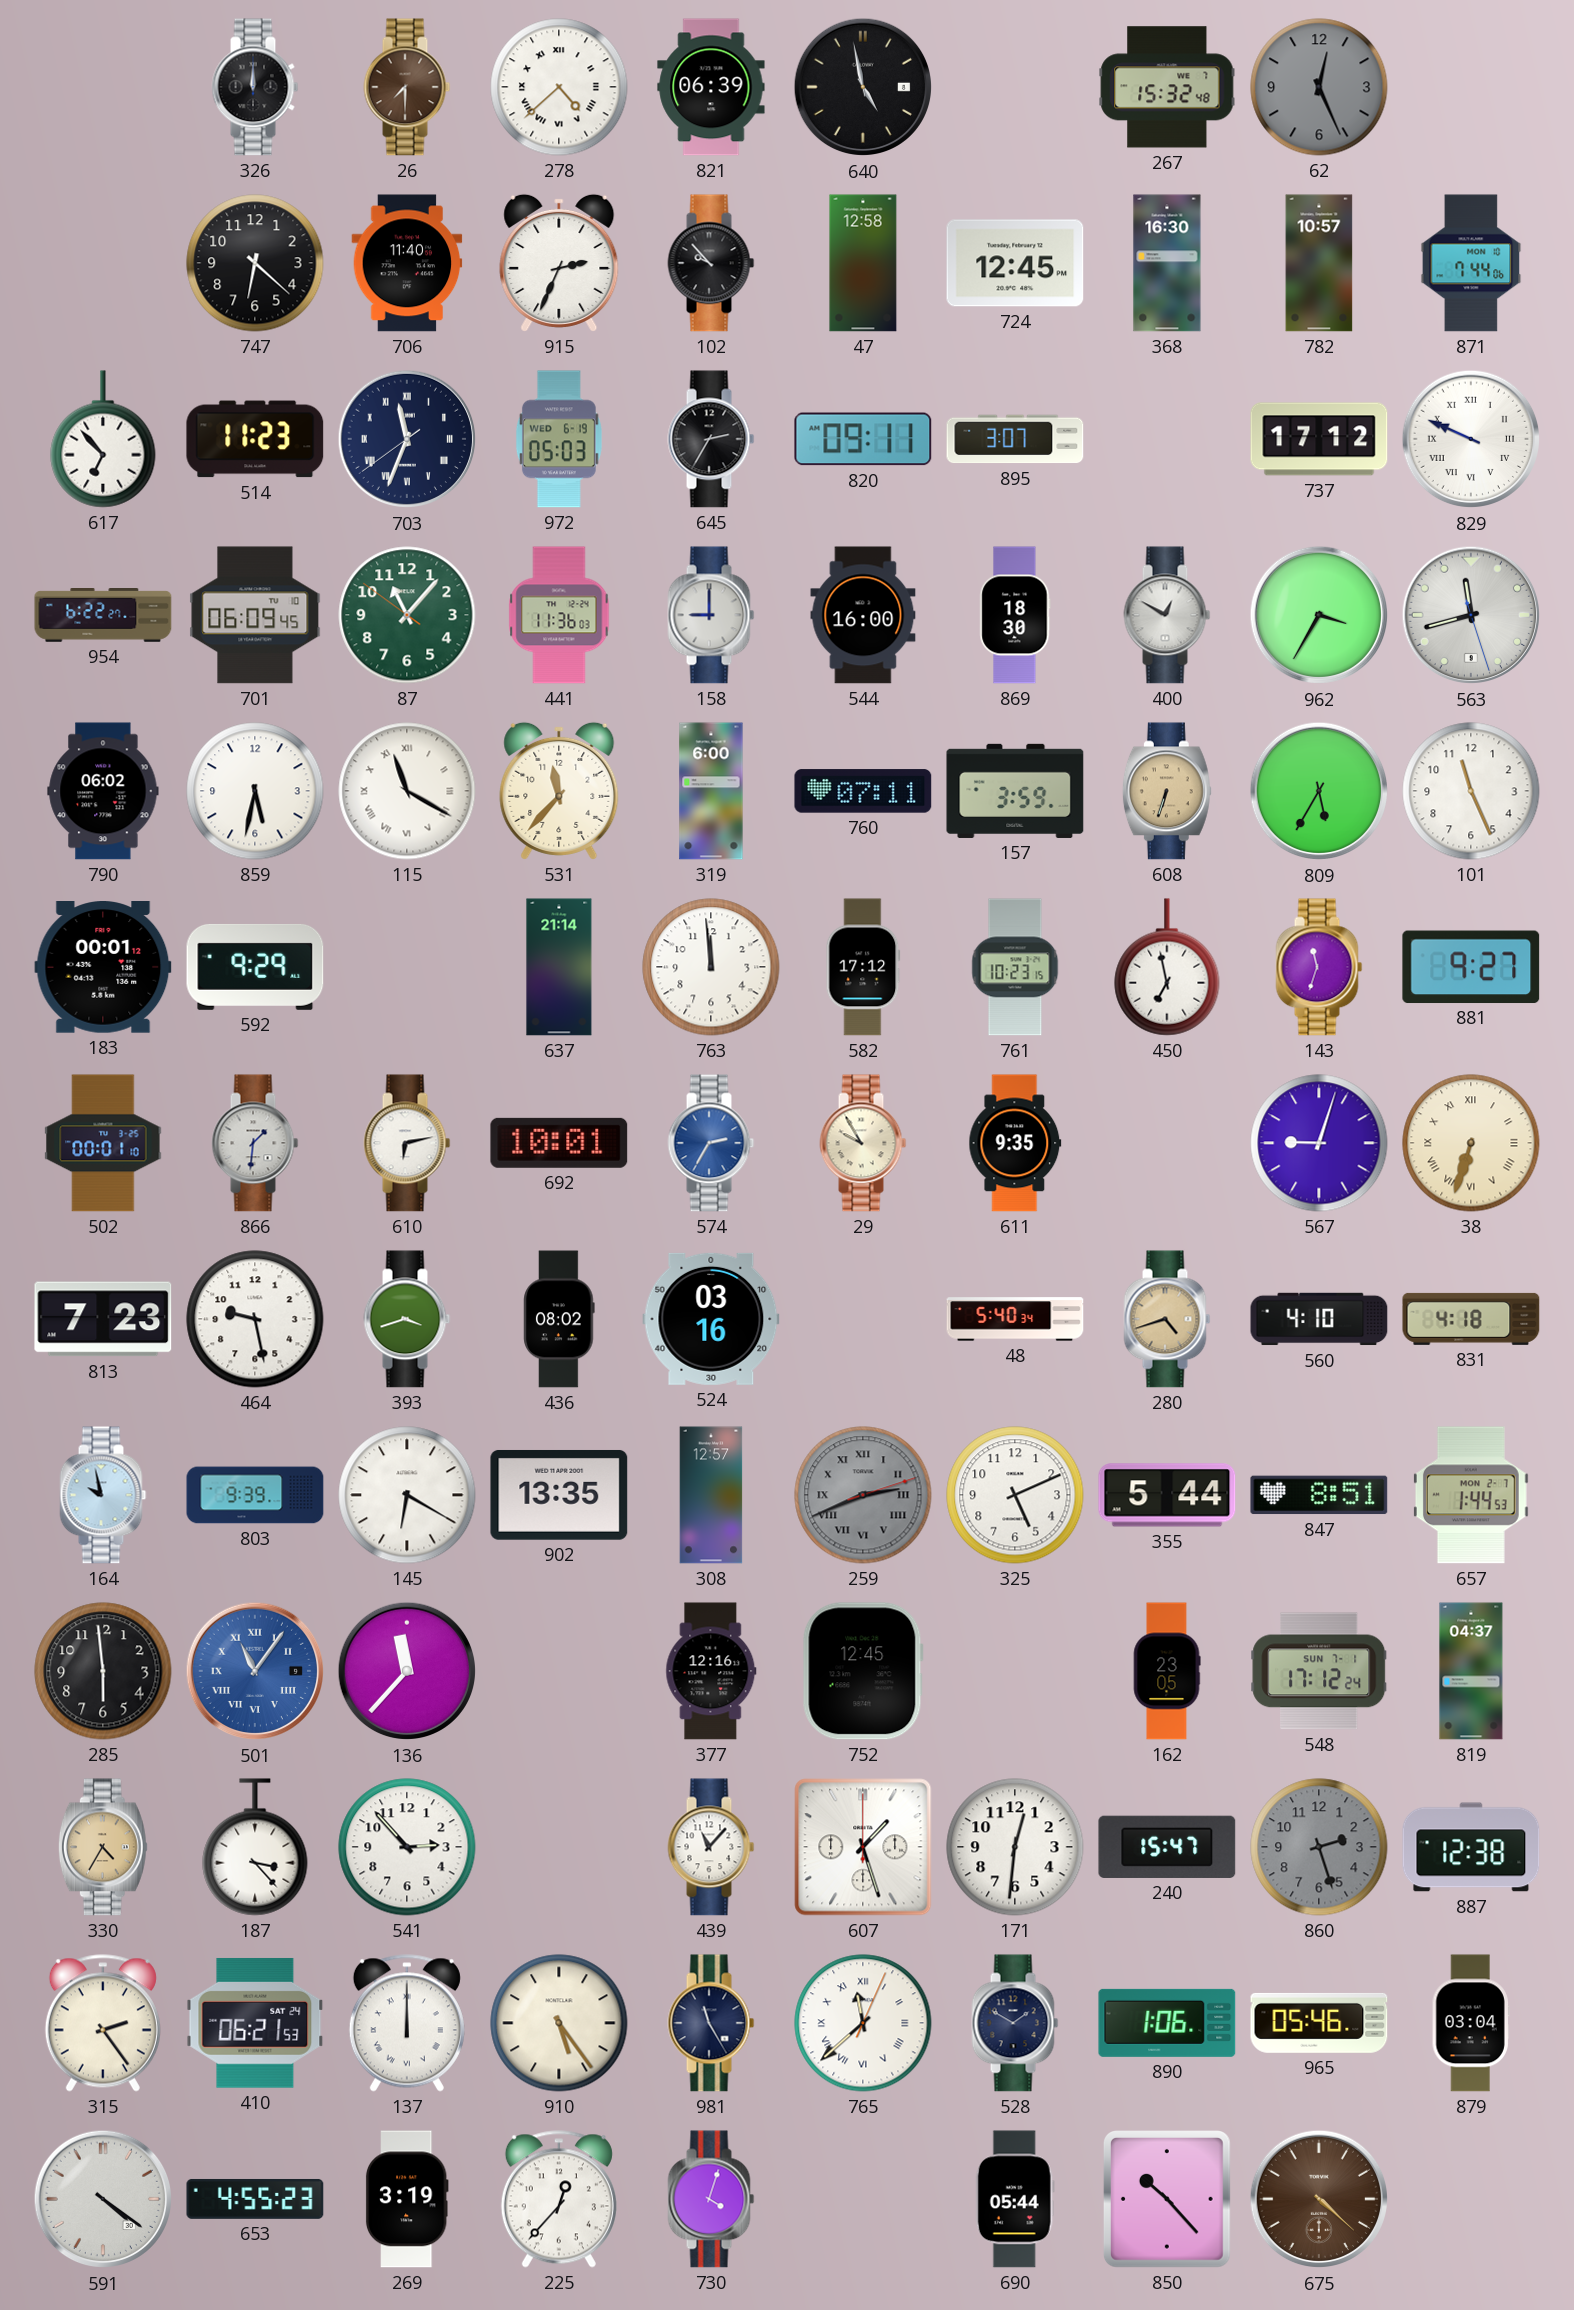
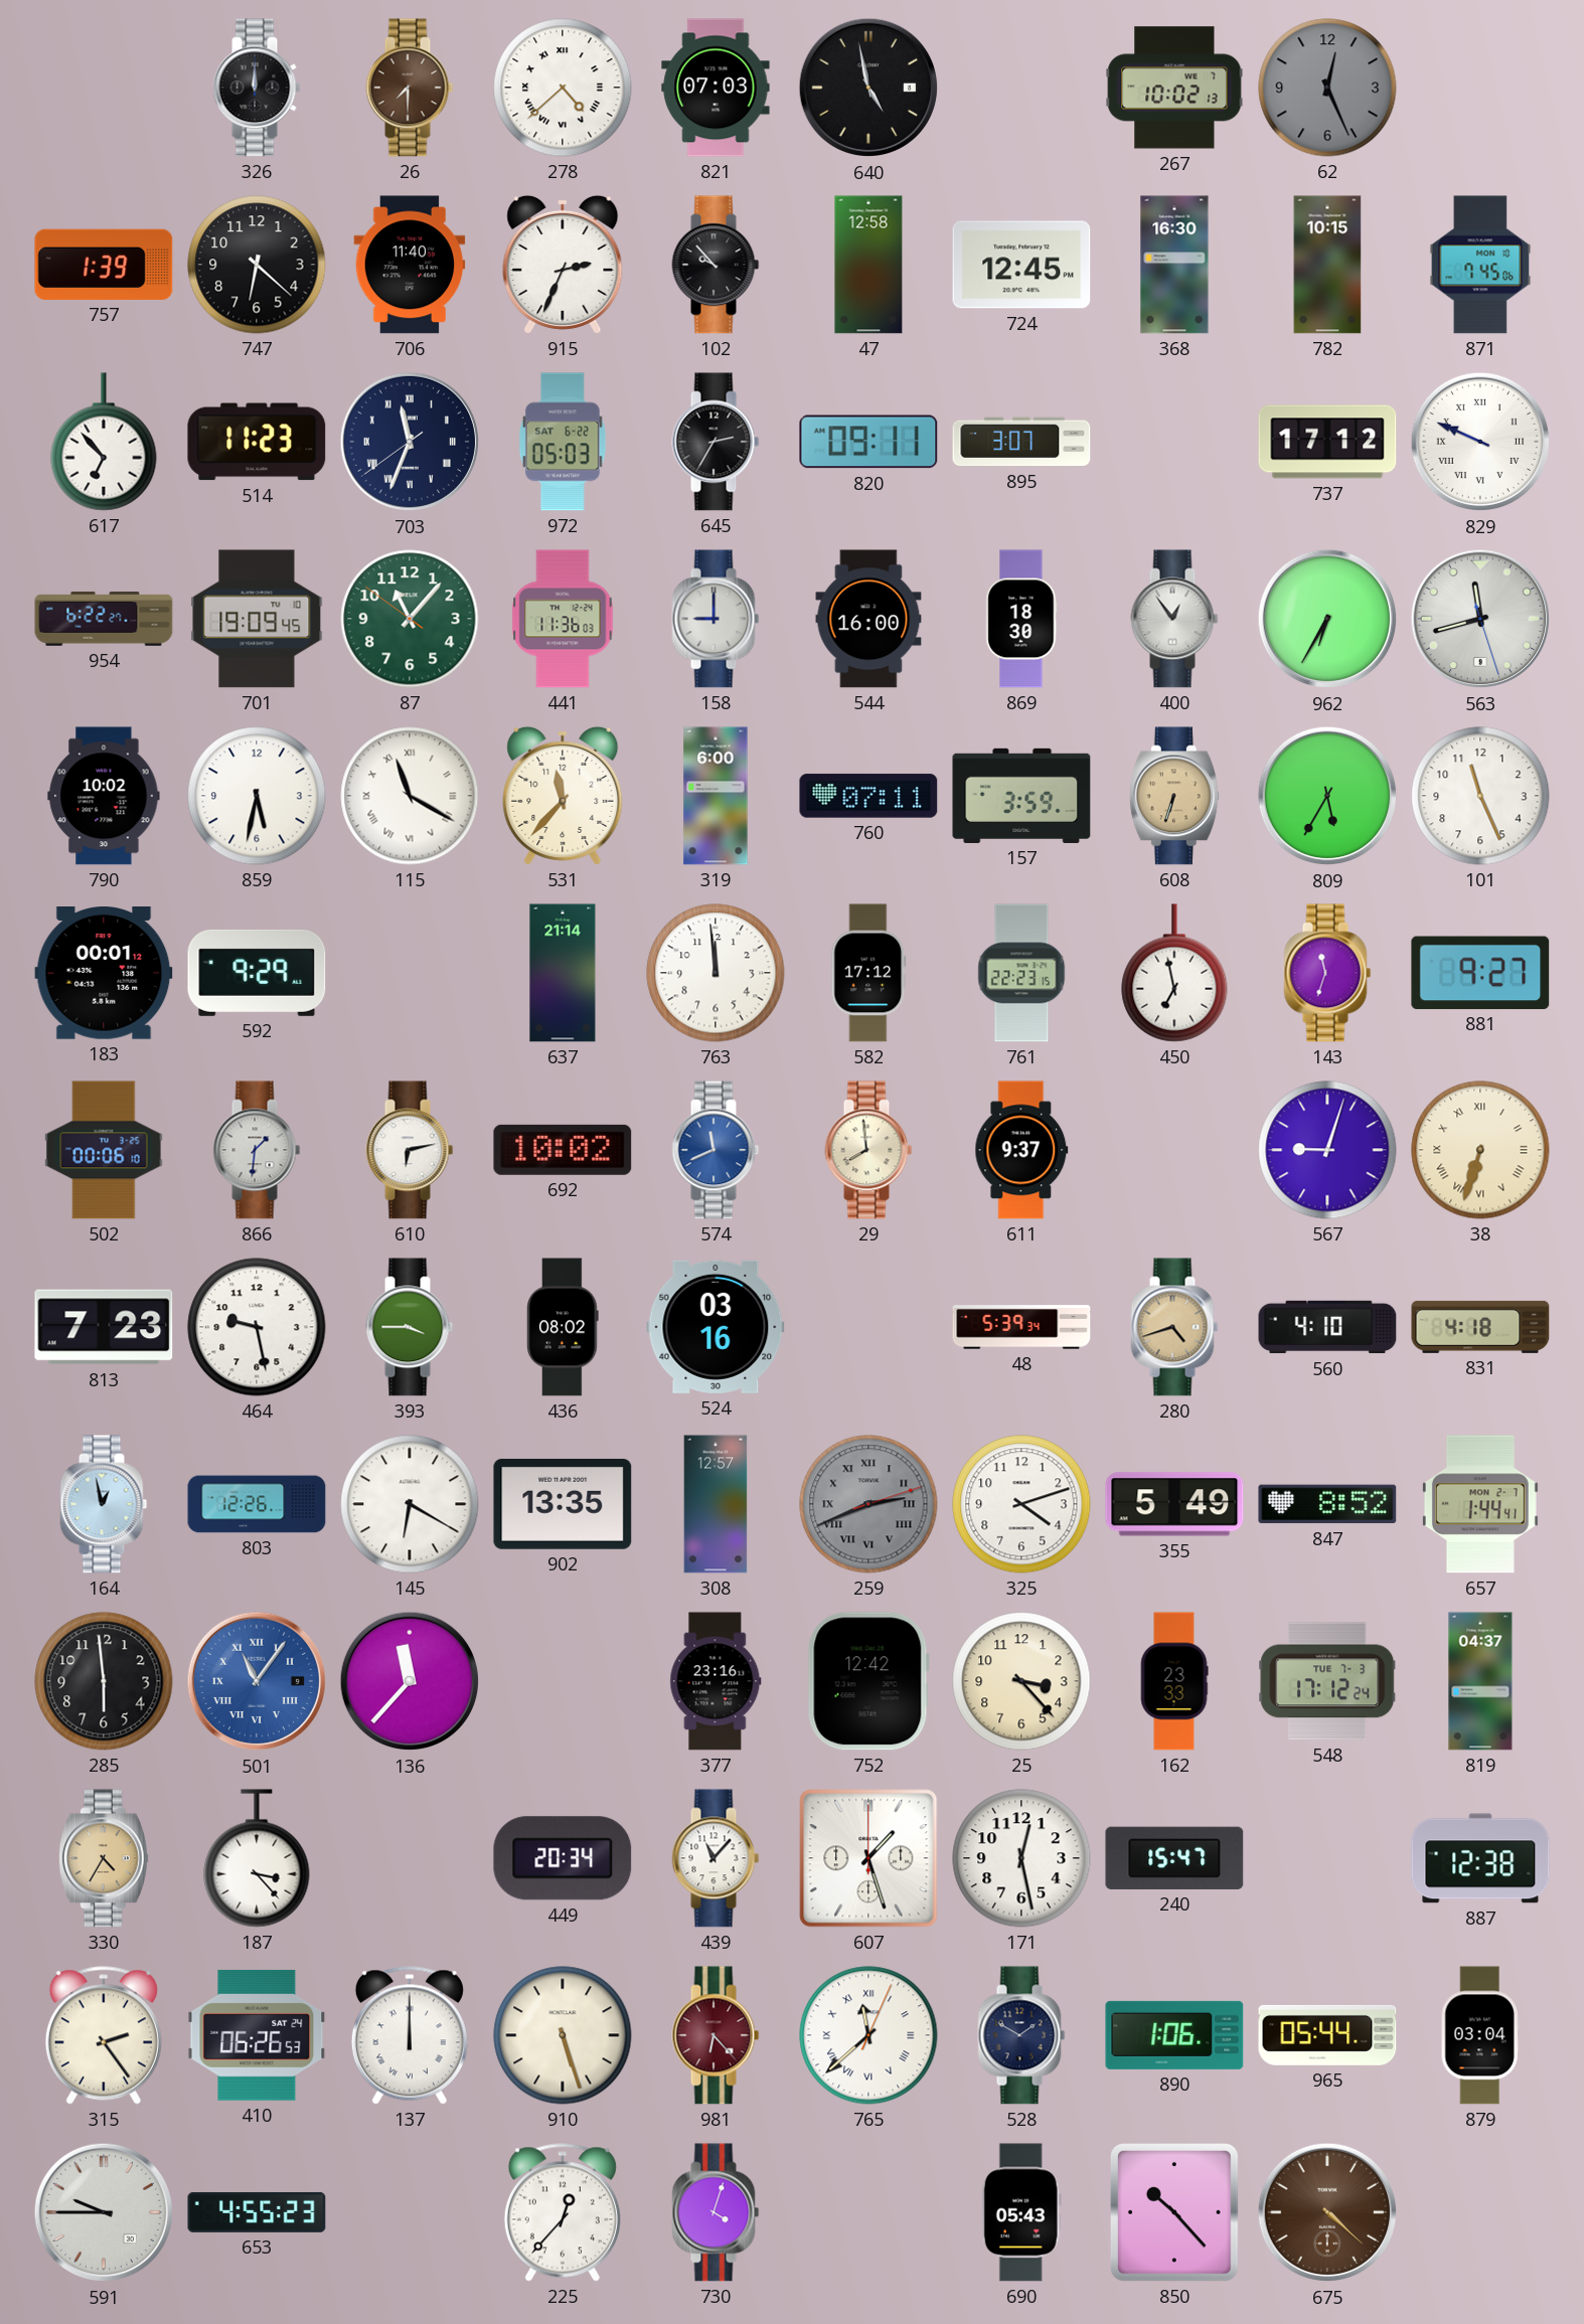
821: 06:39 -> 07:03
267: 15:32 -> 10:02
757: none -> 1:39
782: 10:57 -> 10:15
871: 7:44 -> 7:45
972 date: WED 6-19 -> SAT 6-22
701: 06:09 -> 19:09
400: 12:50 -> 12:54
962: 3:35 -> 6:35
790: 06:02 -> 10:02
761: 10:23 -> 22:23
502: 00:01 -> 00:06
692: 10:01 -> 10:02
574: 2:35 -> 11:41
29: 9:55 -> 7:59
611: 9:35 -> 9:37
393: 3:42 -> 3:45
48: 5:40 -> 5:39
164: 9:58 -> 12:58
803: 9:39 -> 12:26
325: 5:11 -> 4:12
355: 5:44 -> 5:49
847: 8:51 -> 8:52
657: 1:44:53 -> 1:44:41
377: 12:16 -> 23:16
752: 12:45 -> 12:42
25: none -> 3:23
162: 23:05 -> 23:33
548 date: SUN 7-1 -> TUE 7-3
541: 2:53 -> none
449: none -> 20:34
171: 12:31 -> 12:28
860: 2:27 -> none
410: 06:21 -> 06:26
910: 5:24 -> 5:27
981: 11:25 -> 6:23
981 dial: navy -> burgundy
965: 05:46 -> 05:44
591: 4:21 -> 9:45
269: 3:19 -> none
690: 05:44 -> 05:43
